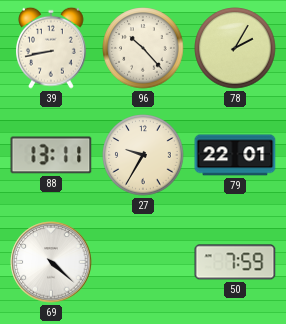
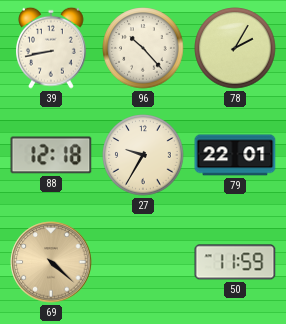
88: 13:11 -> 12:18
69 dial: white -> champagne
50: 7:59 -> 11:59
